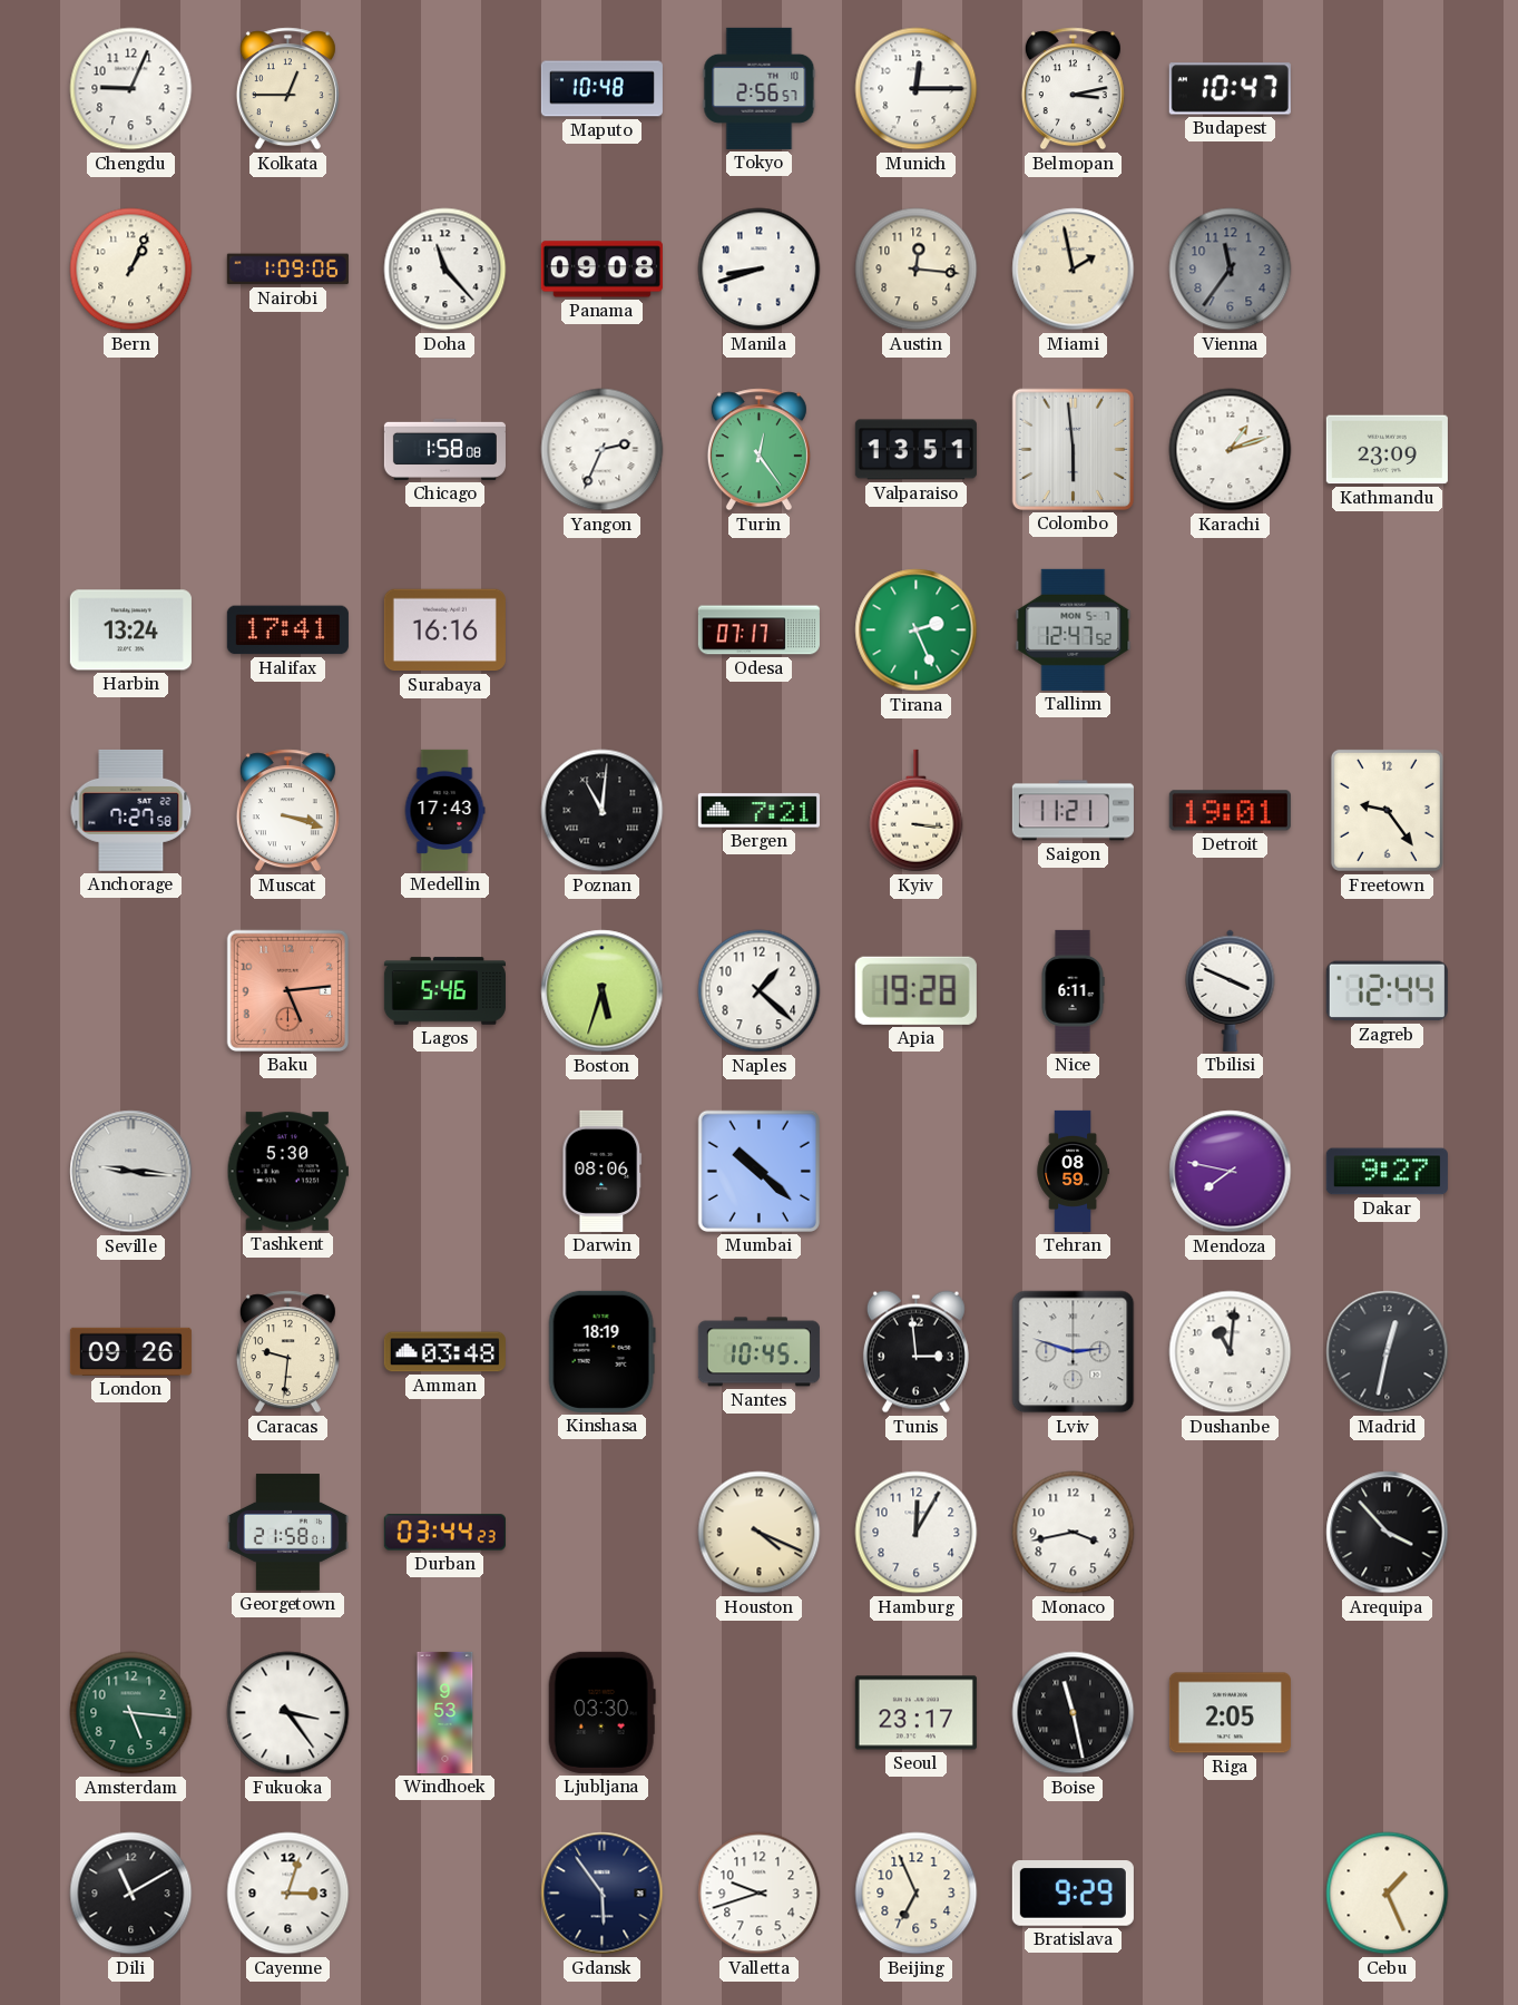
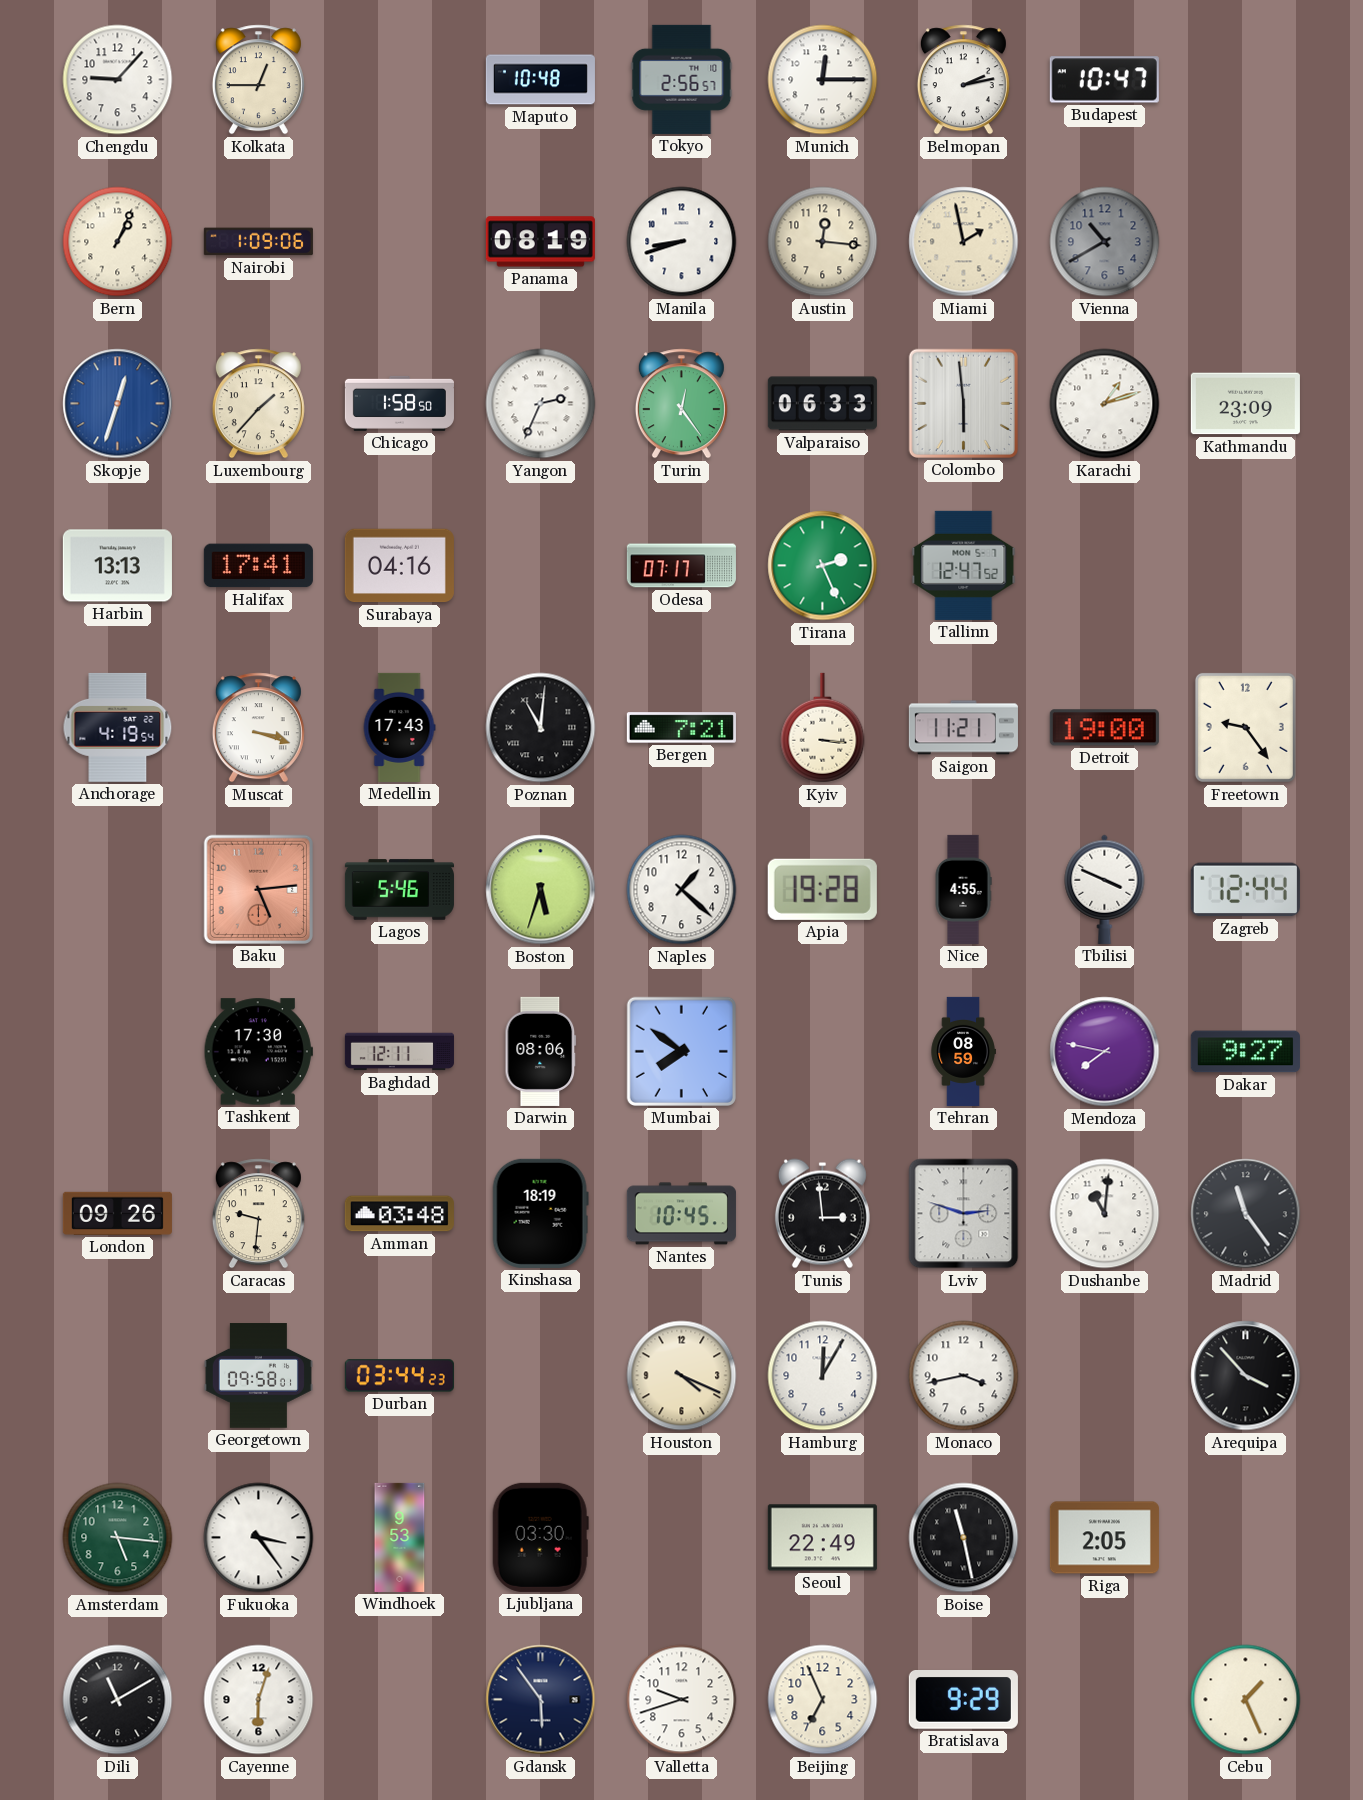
Chengdu: 9:04 -> 9:07
Belmopan: 3:13 -> 2:13
Doha: 11:23 -> none
Panama: 09:08 -> 08:19
Vienna: 11:36 -> 10:40
Skopje: none -> 12:33
Luxembourg: none -> 1:37
Chicago: 1:58:08 -> 1:58:50
Valparaiso: 13:51 -> 06:33
Harbin: 13:24 -> 13:13
Surabaya: 16:16 -> 04:16
Anchorage: 7:27 -> 4:19
Detroit: 19:01 -> 19:00
Nice: 6:11 -> 4:55
Seville: 9:16 -> none
Tashkent: 5:30 -> 17:30
Baghdad: none -> 12:11
Mumbai: 10:22 -> 7:51
Madrid: 12:32 -> 11:24
Georgetown: 21:58 -> 09:58
Seoul: 23:17 -> 22:49
Cayenne: 3:03 -> 6:03
